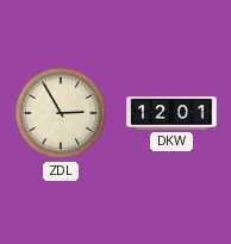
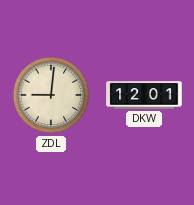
ZDL: 2:55 -> 9:01
